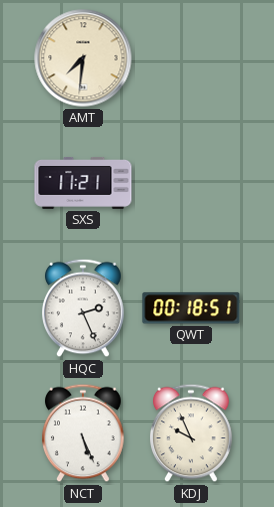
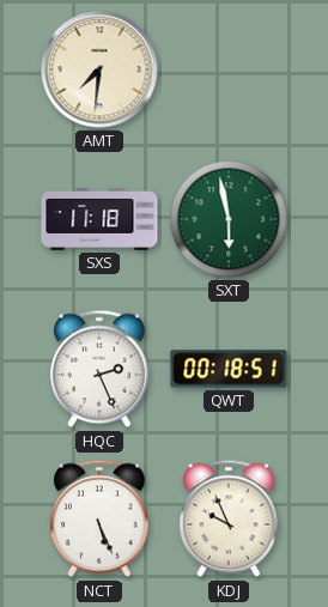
SXS: 11:21 -> 11:18
SXT: none -> 5:58
